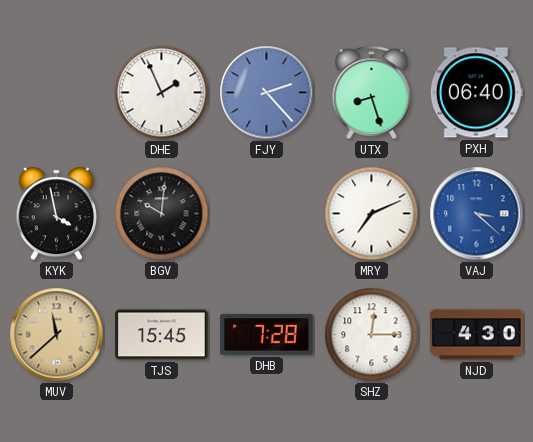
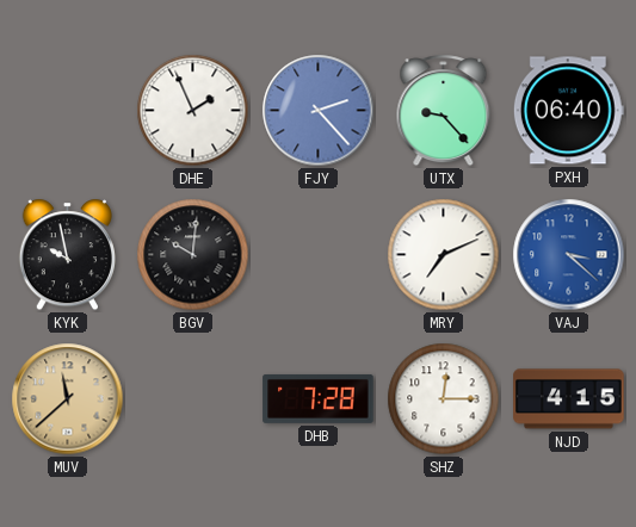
UTX: 8:27 -> 9:23
KYK: 3:58 -> 9:58
TJS: 15:45 -> none
NJD: 4:30 -> 4:15
